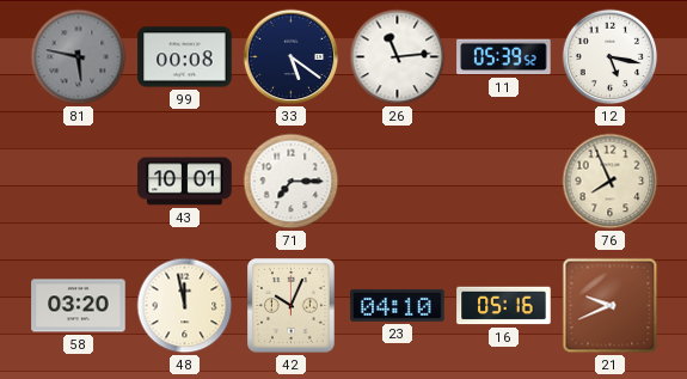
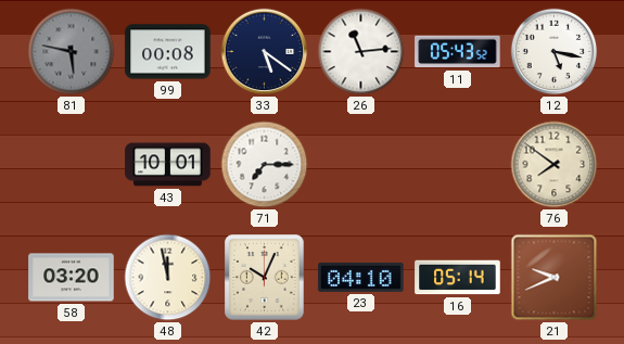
11: 05:39 -> 05:43
76: 7:56 -> 7:51
16: 05:16 -> 05:14
